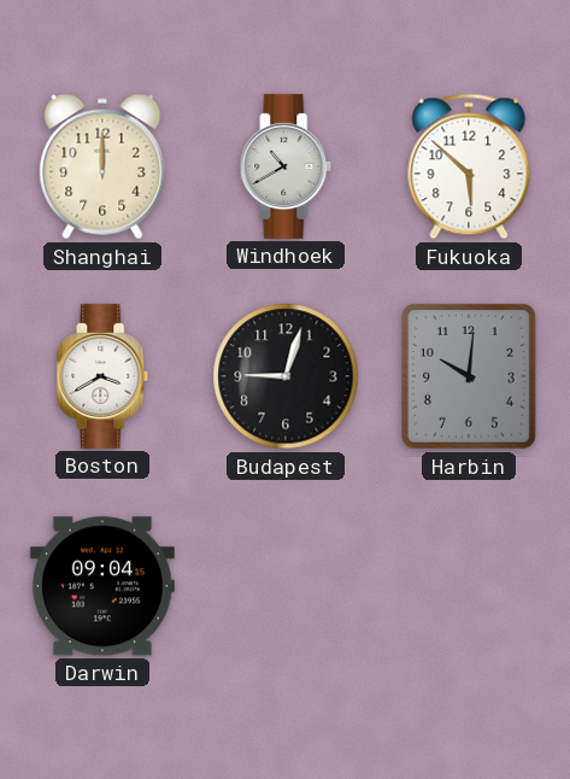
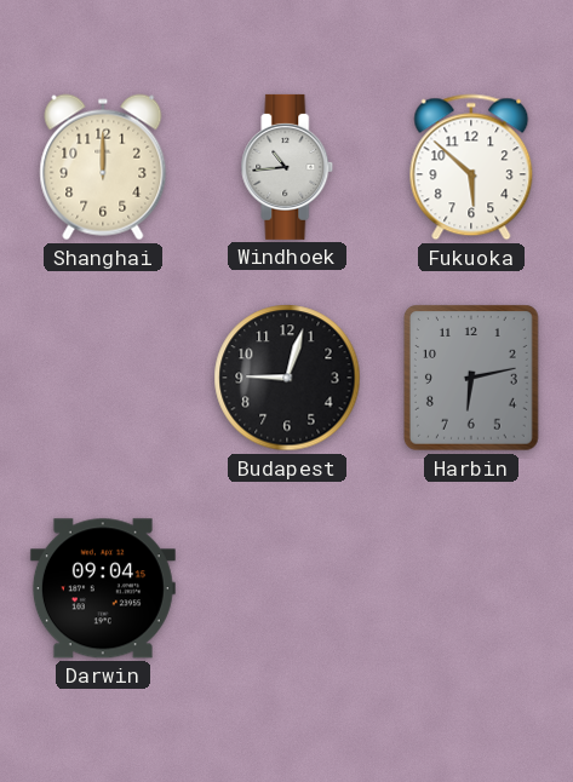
Windhoek: 10:40 -> 10:44
Boston: 3:40 -> none
Harbin: 10:01 -> 6:13
